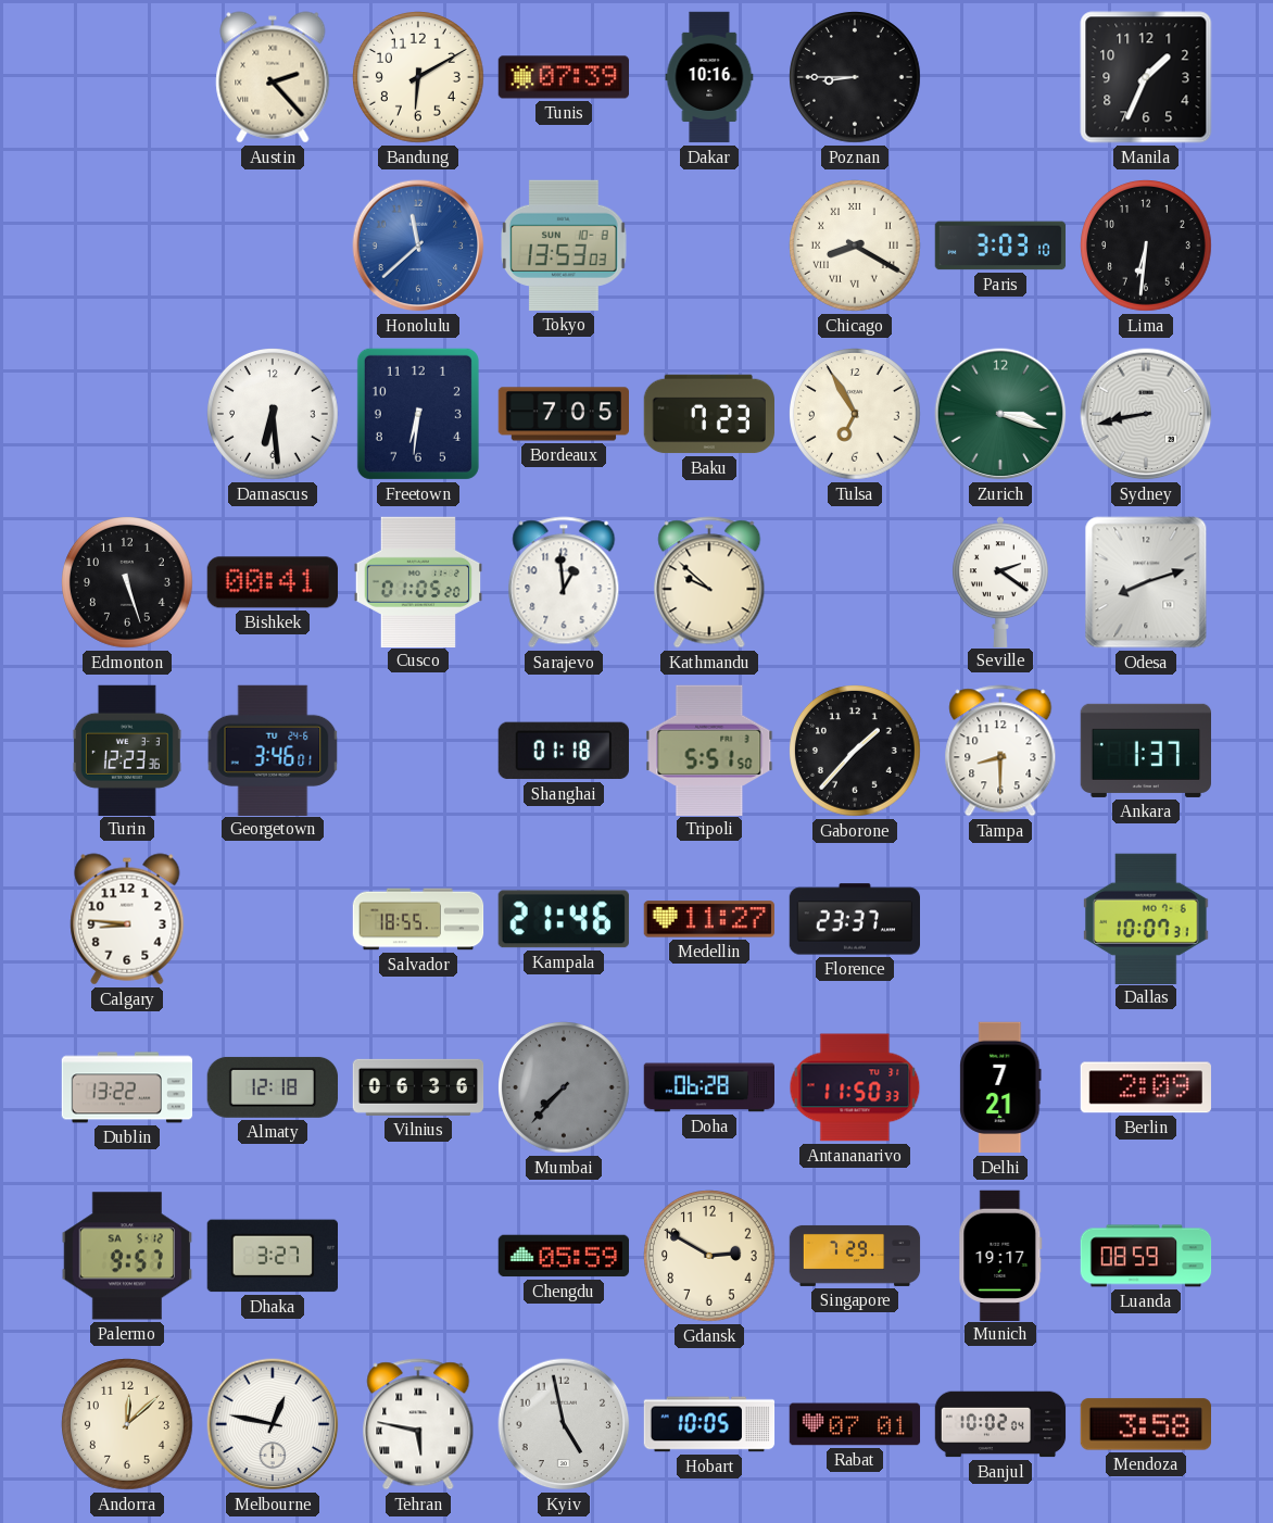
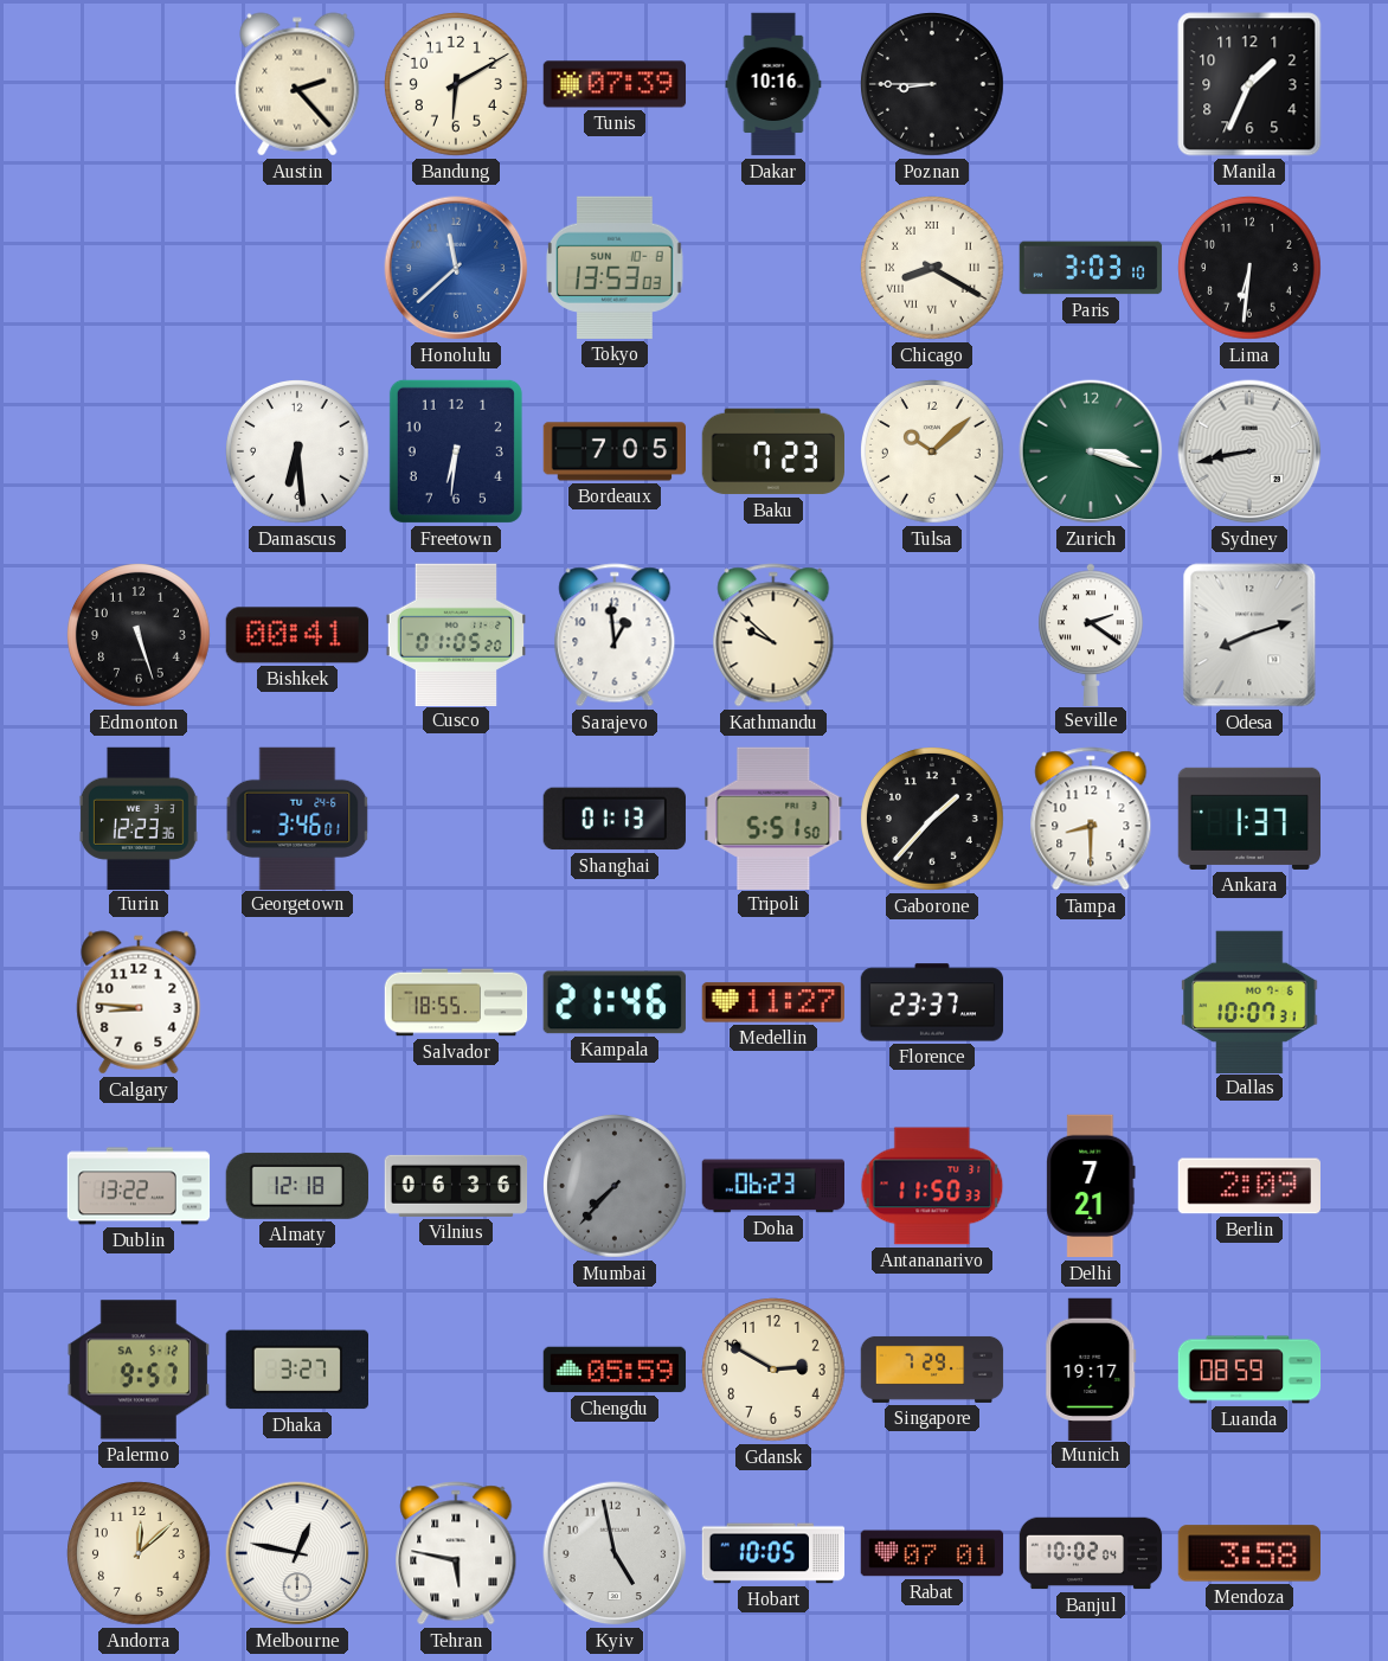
Tulsa: 6:55 -> 10:08
Shanghai: 01:18 -> 01:13
Doha: 06:28 -> 06:23
